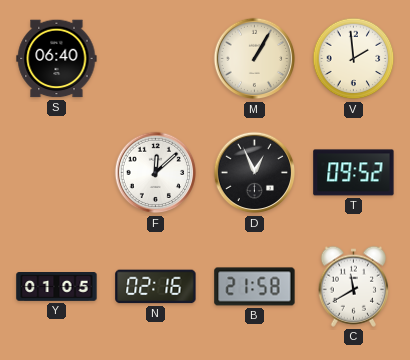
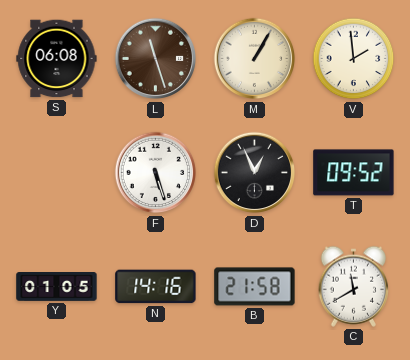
S: 06:40 -> 06:08
L: none -> 11:27
F: 12:08 -> 5:27
N: 02:16 -> 14:16
